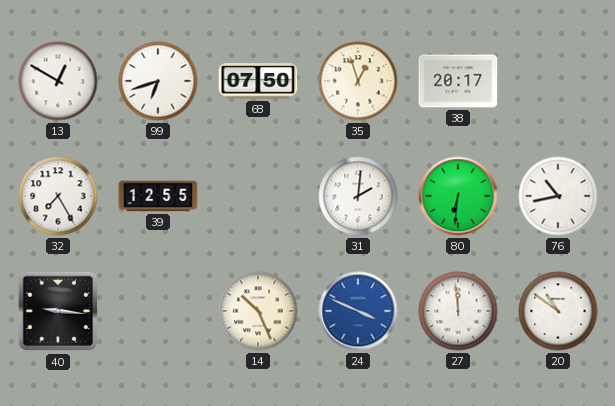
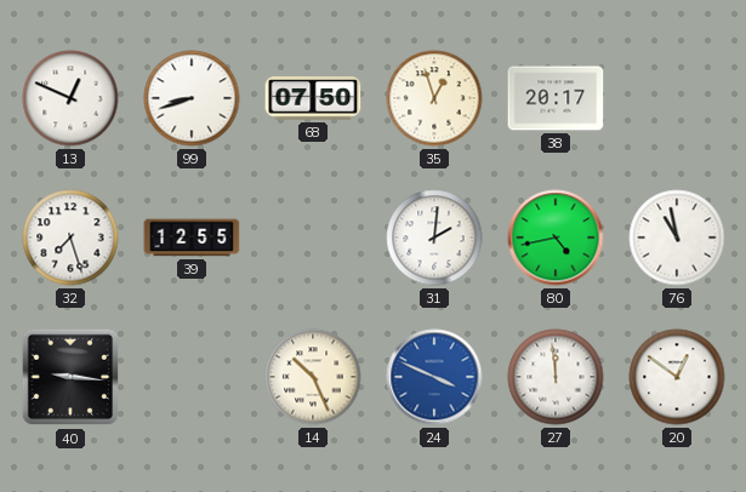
13: 12:50 -> 12:49
99: 6:42 -> 8:42
32: 7:25 -> 7:27
80: 6:31 -> 4:43
76: 10:43 -> 10:58
20: 10:51 -> 12:51
